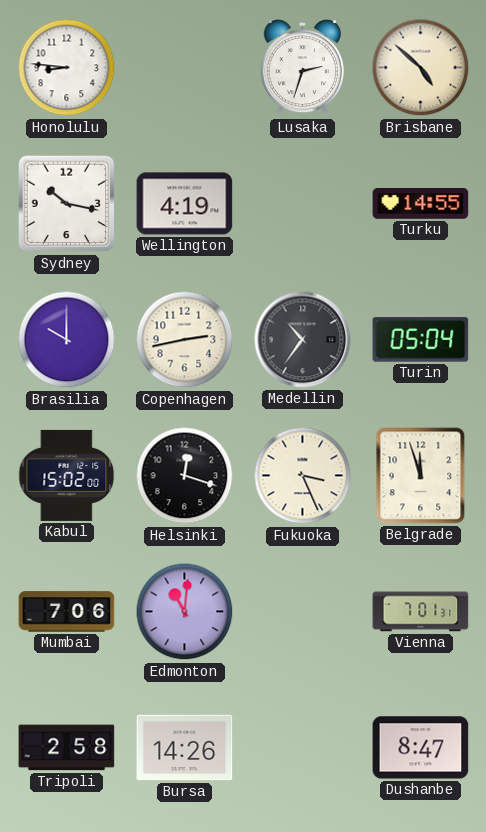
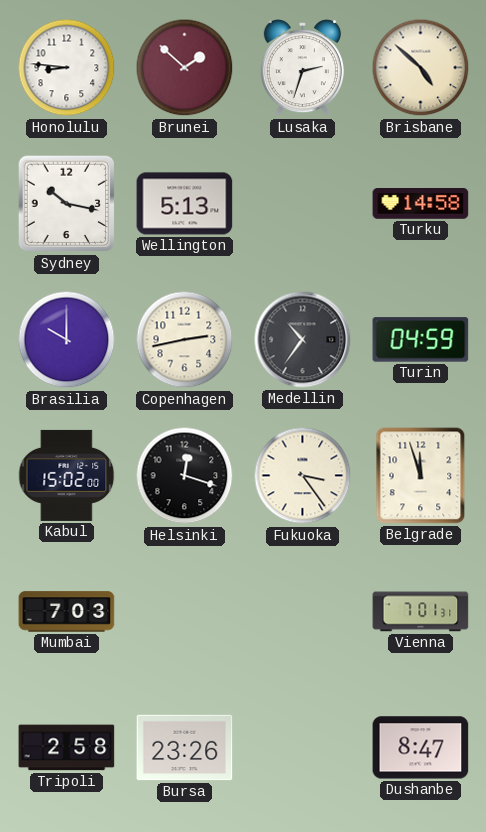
Brunei: none -> 1:52
Wellington: 4:19 -> 5:13
Turku: 14:55 -> 14:58
Turin: 05:04 -> 04:59
Fukuoka: 3:26 -> 3:24
Mumbai: 7:06 -> 7:03
Edmonton: 11:01 -> none
Bursa: 14:26 -> 23:26
